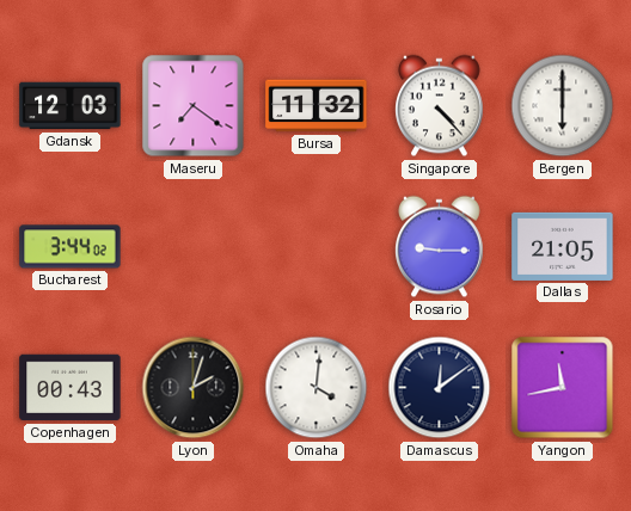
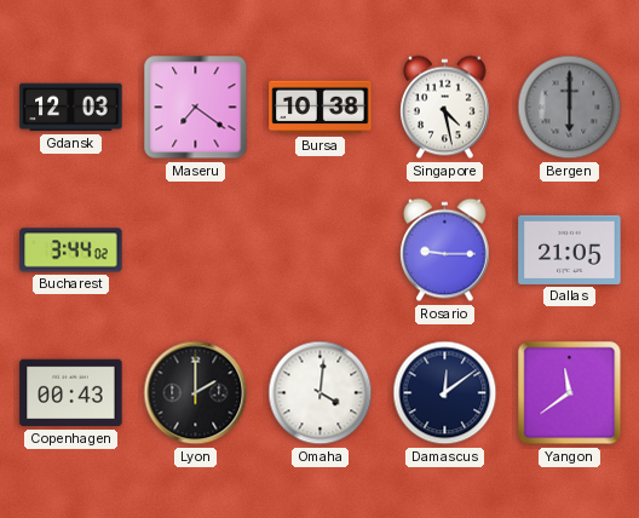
Bursa: 11:32 -> 10:38
Singapore: 4:23 -> 4:28
Bergen dial: white -> grey
Lyon: 2:03 -> 2:00
Yangon: 11:43 -> 11:39
